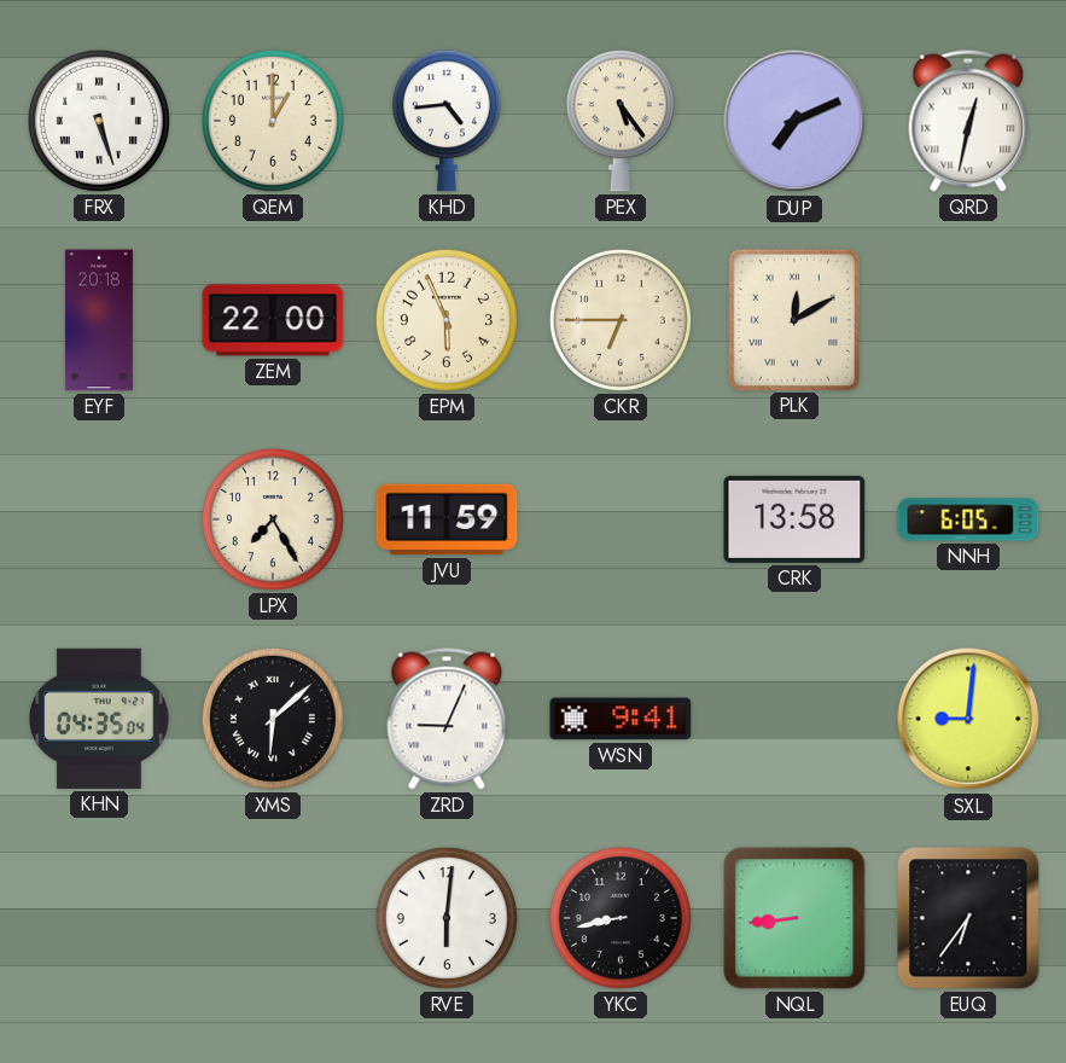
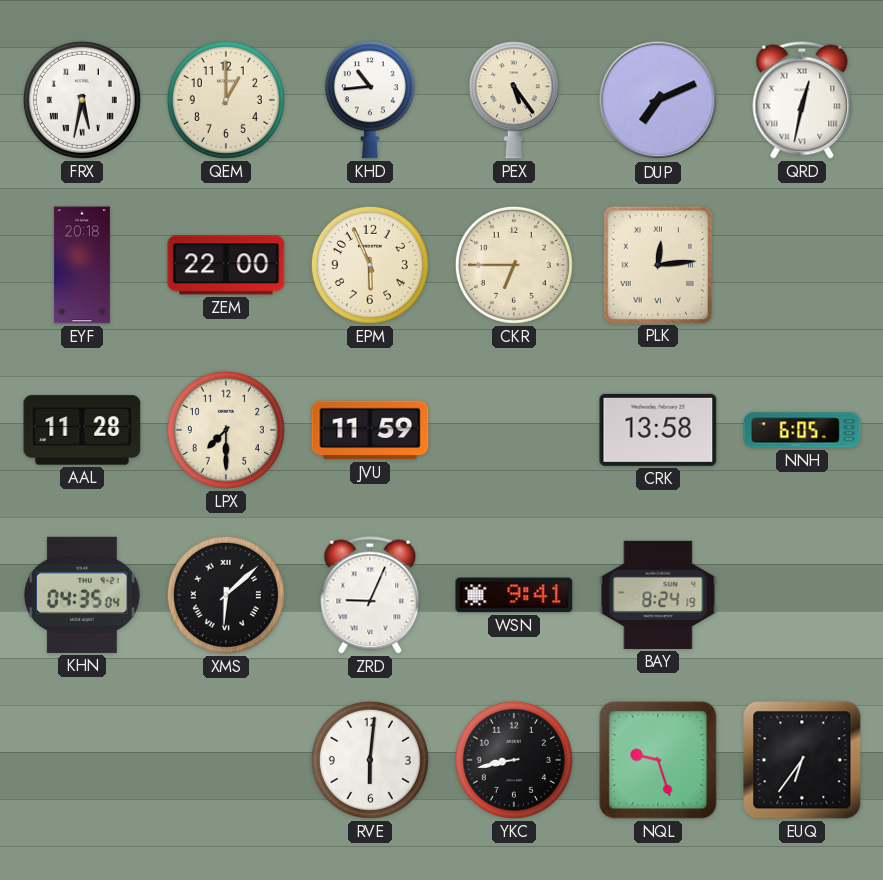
FRX: 5:27 -> 5:32
KHD: 4:44 -> 10:44
PLK: 12:10 -> 12:14
AAL: none -> 11:28
LPX: 7:25 -> 7:30
BAY: none -> 8:24
SXL: 9:01 -> none
NQL: 8:44 -> 9:27
